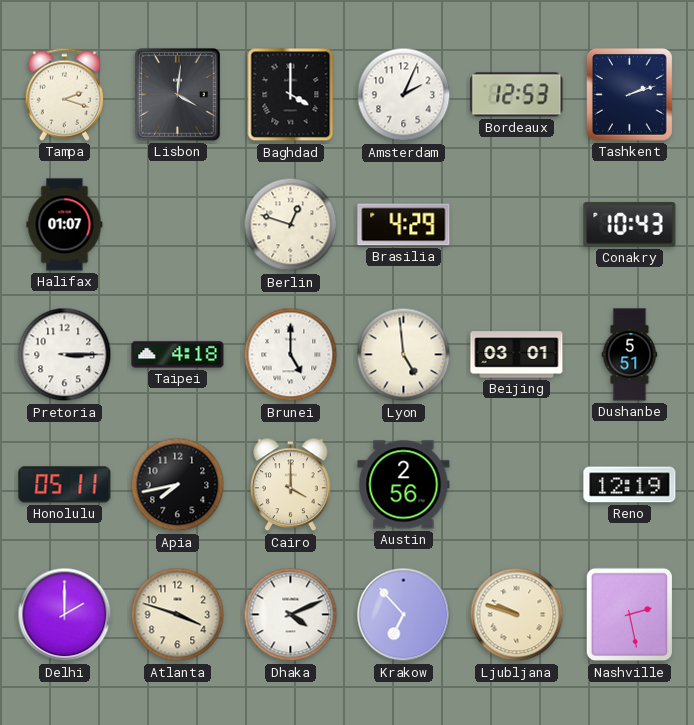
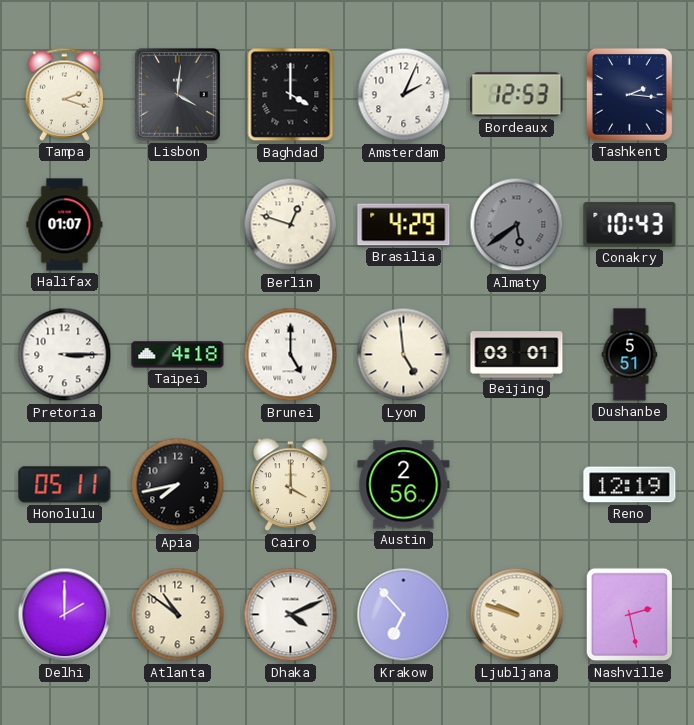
Tashkent: 2:12 -> 2:16
Almaty: none -> 5:39
Atlanta: 3:48 -> 10:51
